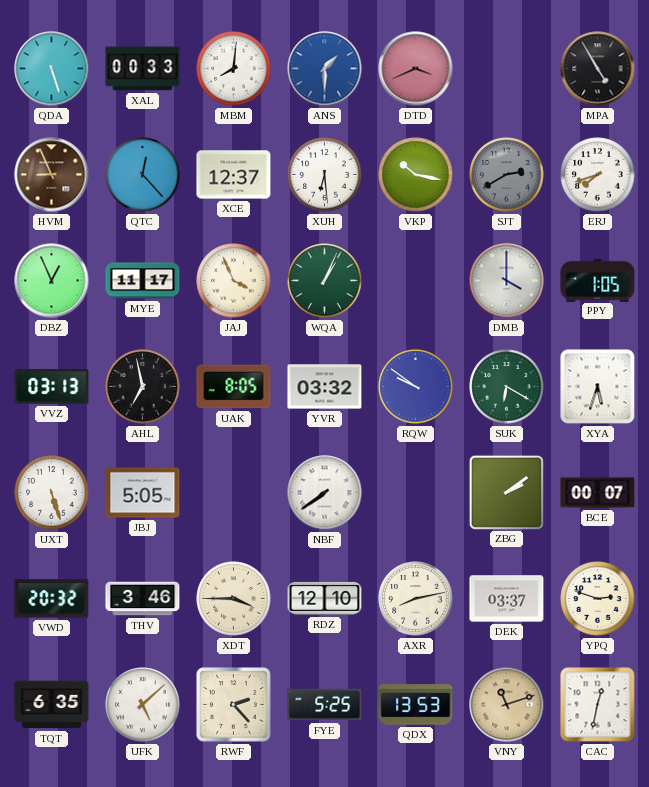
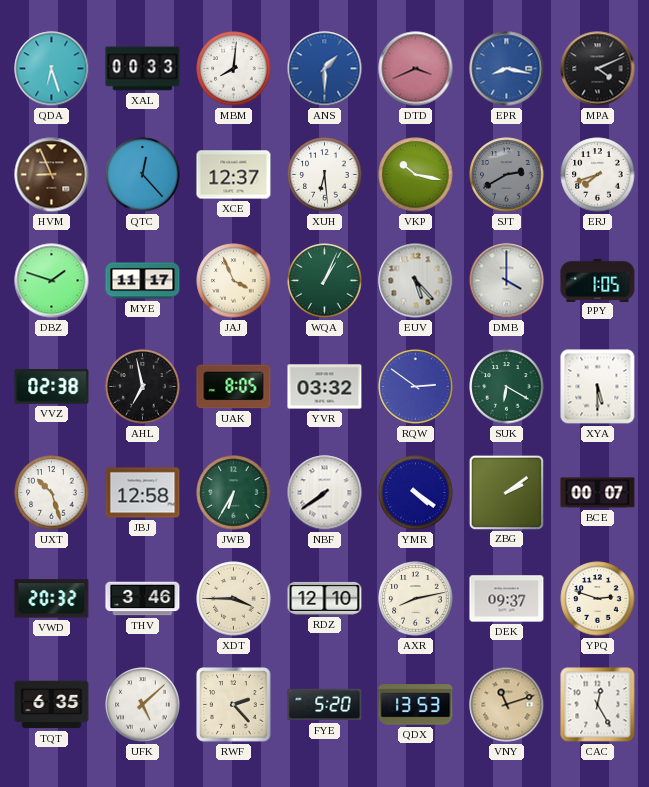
QDA: 5:27 -> 6:27
EPR: none -> 8:17
MPA: 4:55 -> 4:11
DBZ: 12:56 -> 1:48
EUV: none -> 5:23
VVZ: 03:13 -> 02:38
RQW: 9:51 -> 2:51
XYA: 5:33 -> 5:30
UXT: 5:27 -> 10:27
JBJ: 5:05 -> 12:58
JWB: none -> 6:35
YMR: none -> 4:21
DEK: 03:37 -> 09:37
FYE: 5:25 -> 5:20
CAC: 12:32 -> 12:25
